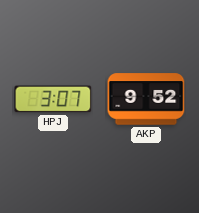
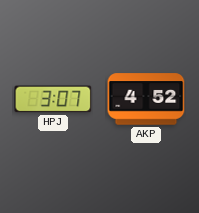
AKP: 9:52 -> 4:52
